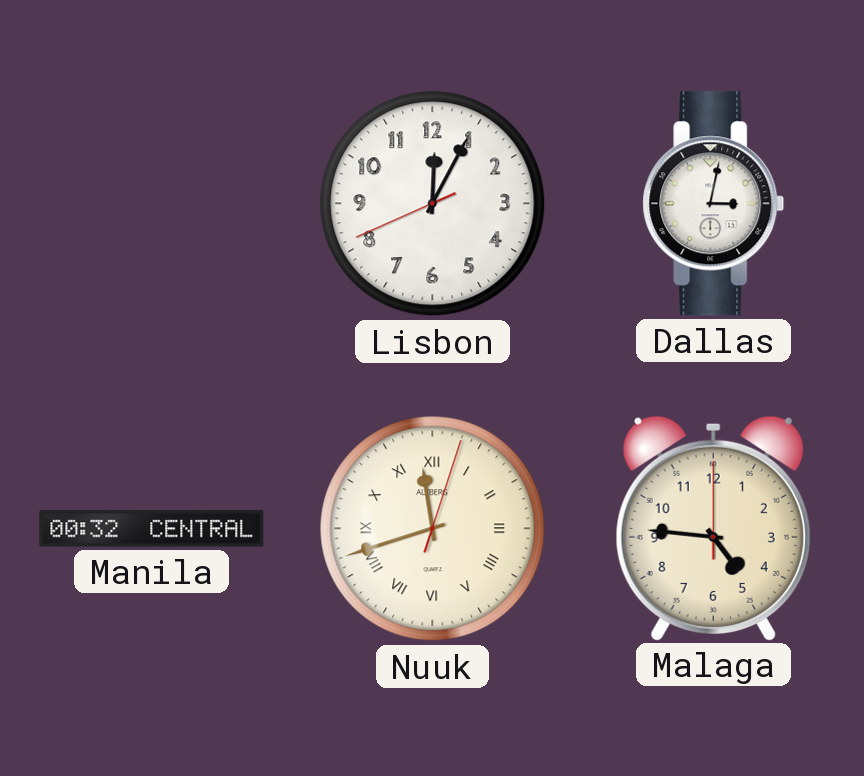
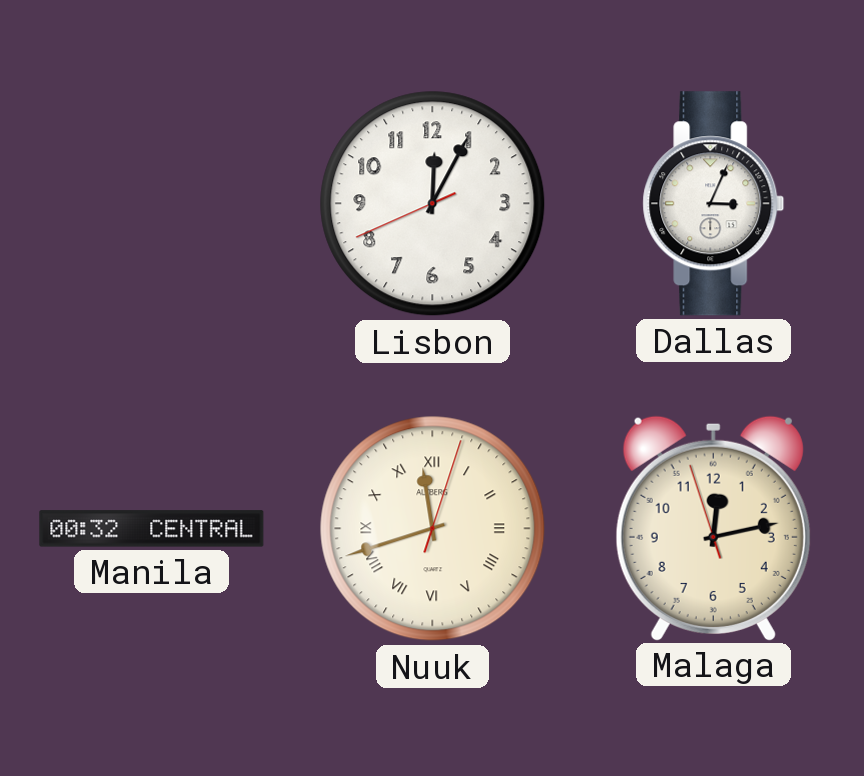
Dallas: 3:02 -> 3:04
Malaga: 4:46 -> 12:12
